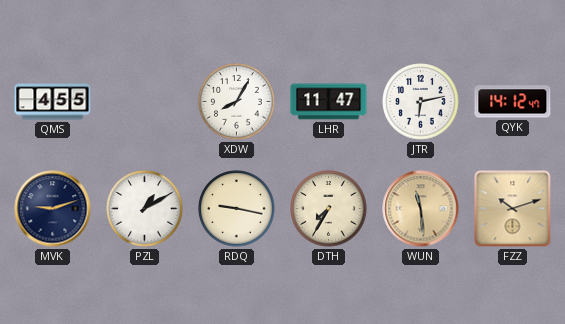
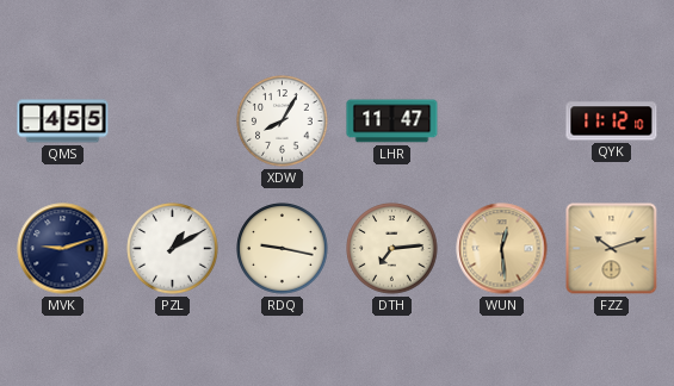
JTR: 6:13 -> none
QYK: 14:12 -> 11:12
DTH: 7:35 -> 7:14
WUN: 11:29 -> 12:29
